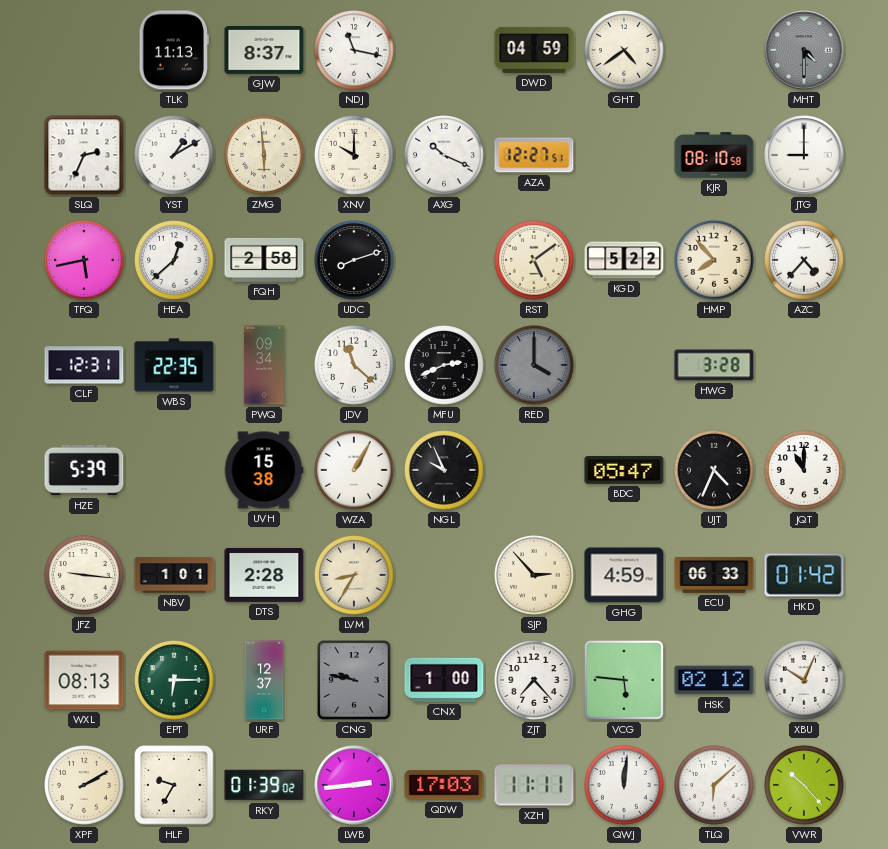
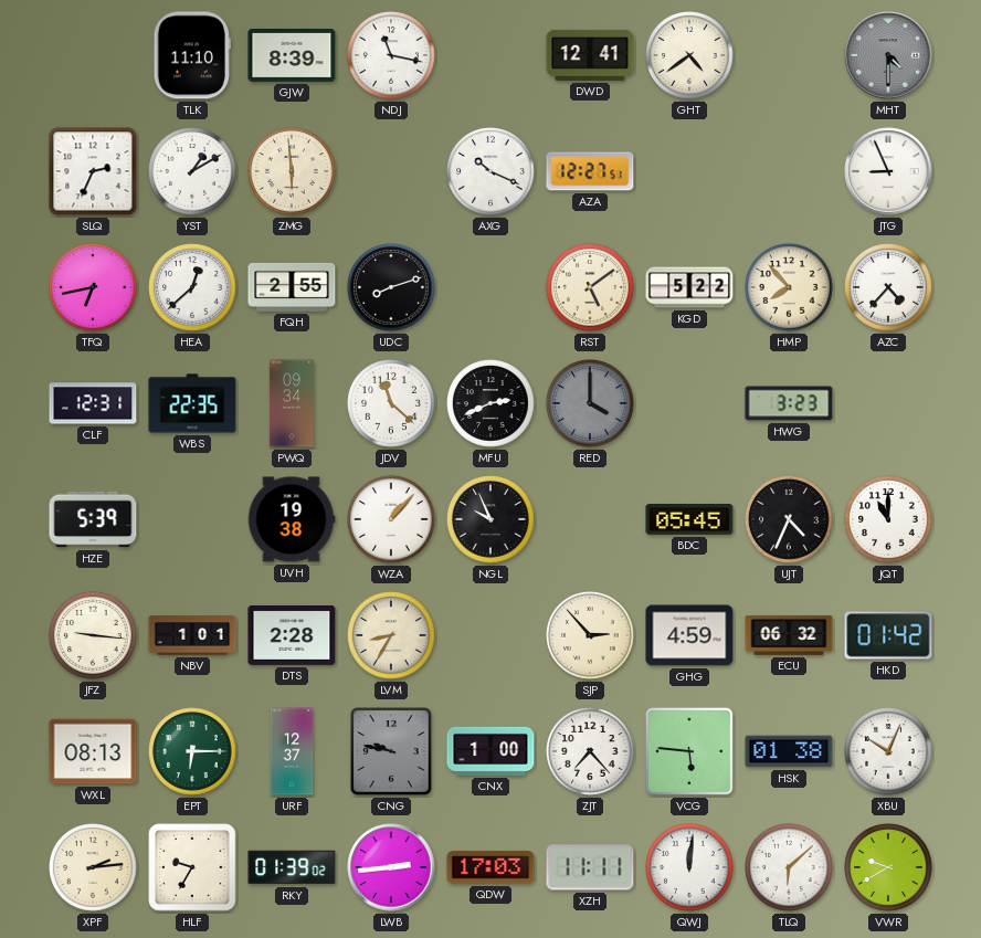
TLK: 11:13 -> 11:10
GJW: 8:37 -> 8:39
DWD: 04:59 -> 12:41
XNV: 10:00 -> none
KJR: 08:10 -> none
JTG: 9:00 -> 8:56
TFQ: 5:43 -> 6:43
FQH: 2:58 -> 2:55
HWG: 3:28 -> 3:23
UVH: 15:38 -> 19:38
WZA: 1:05 -> 1:07
BDC: 05:47 -> 05:45
ECU: 06:33 -> 06:32
HSK: 02:12 -> 01:38
XPF: 2:10 -> 2:14
VWR: 10:23 -> 9:40
